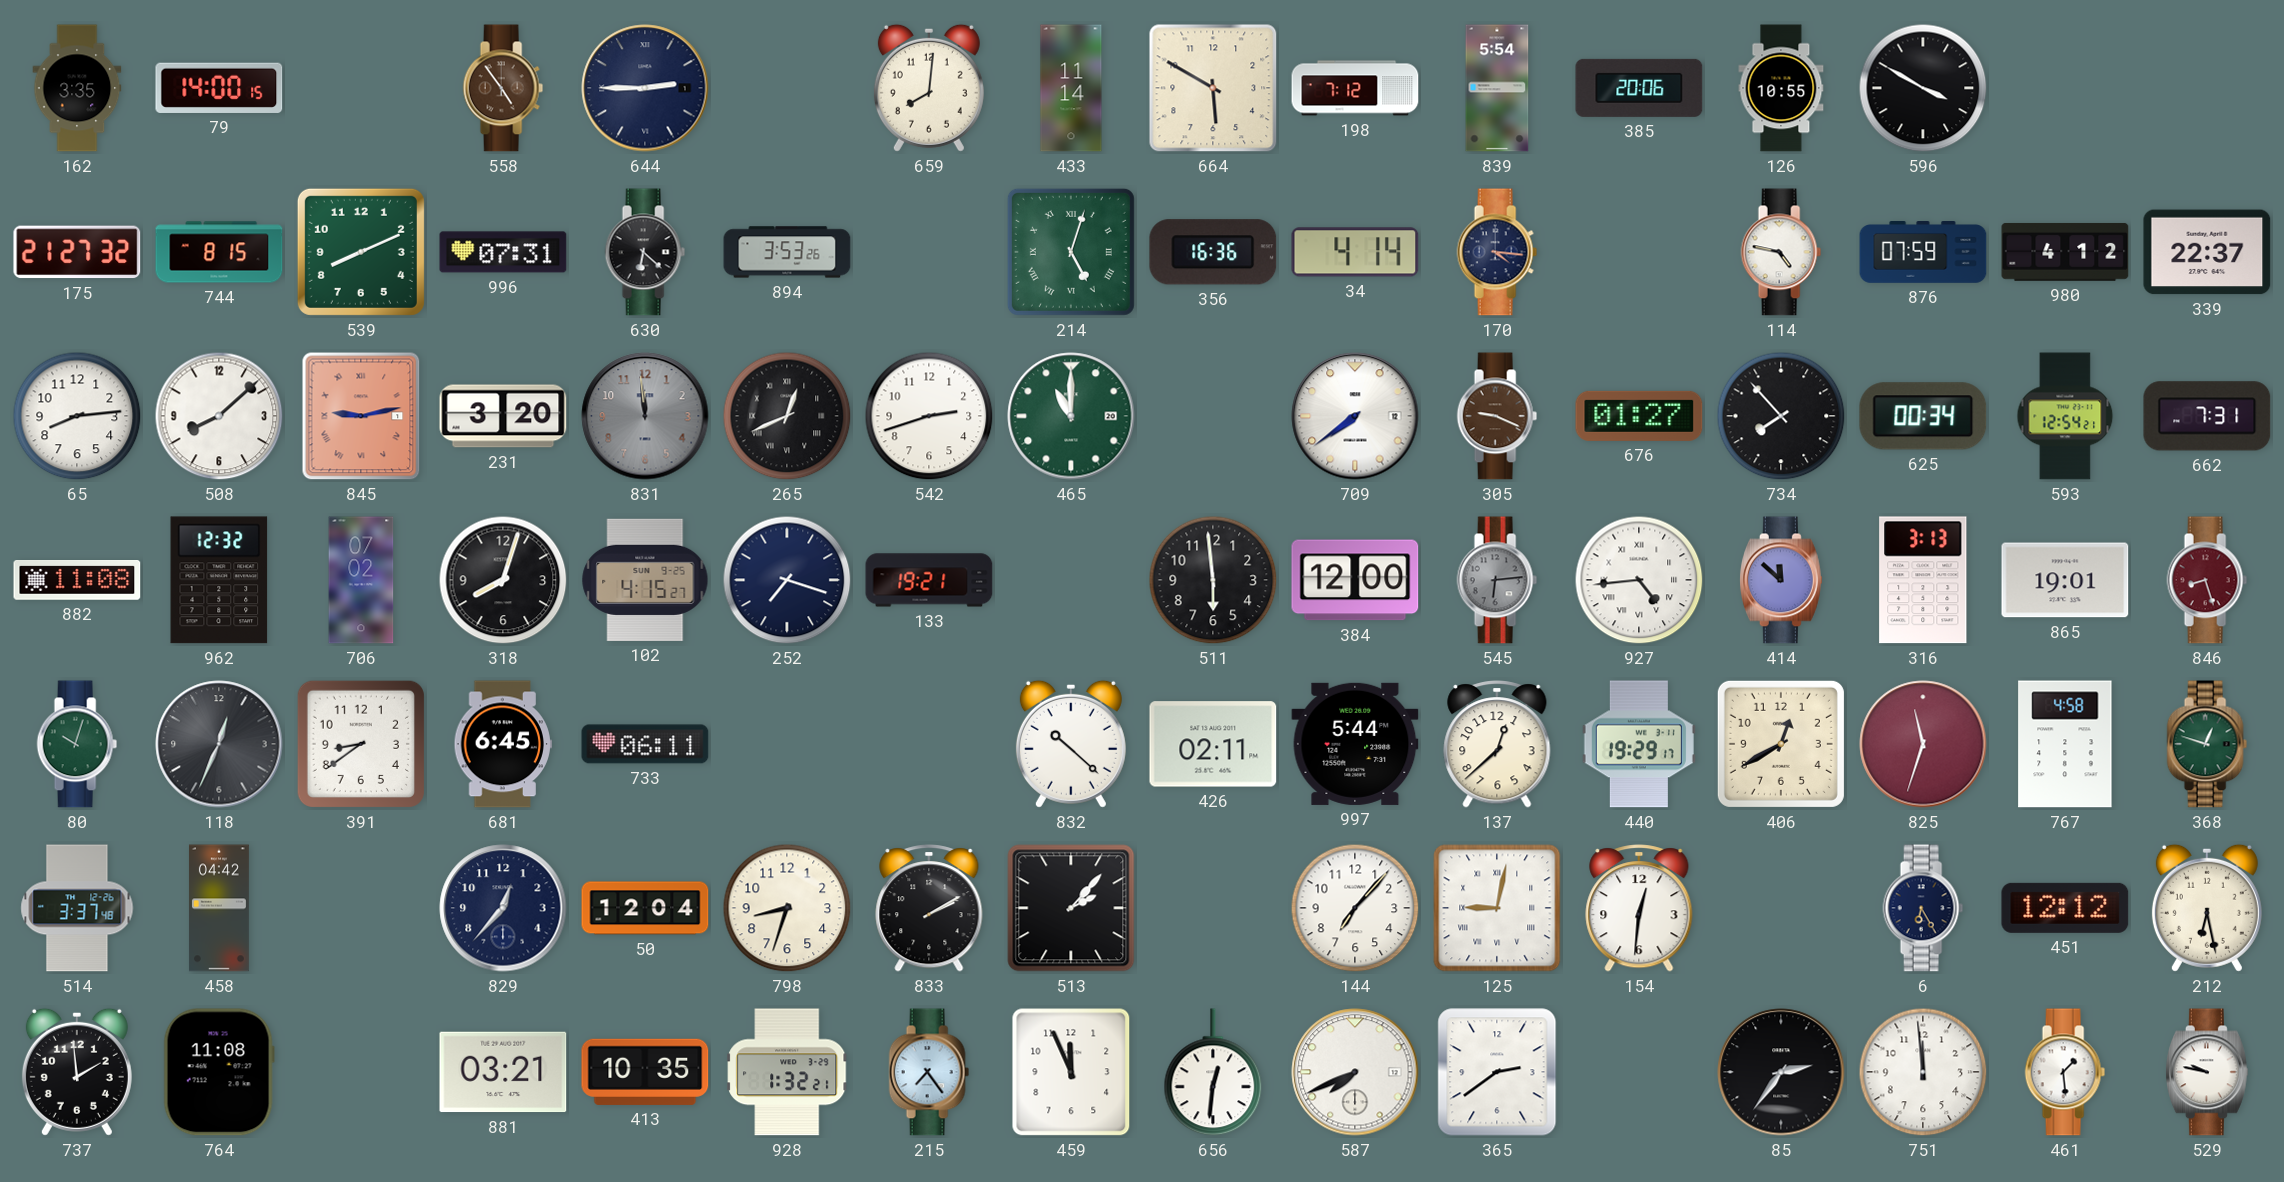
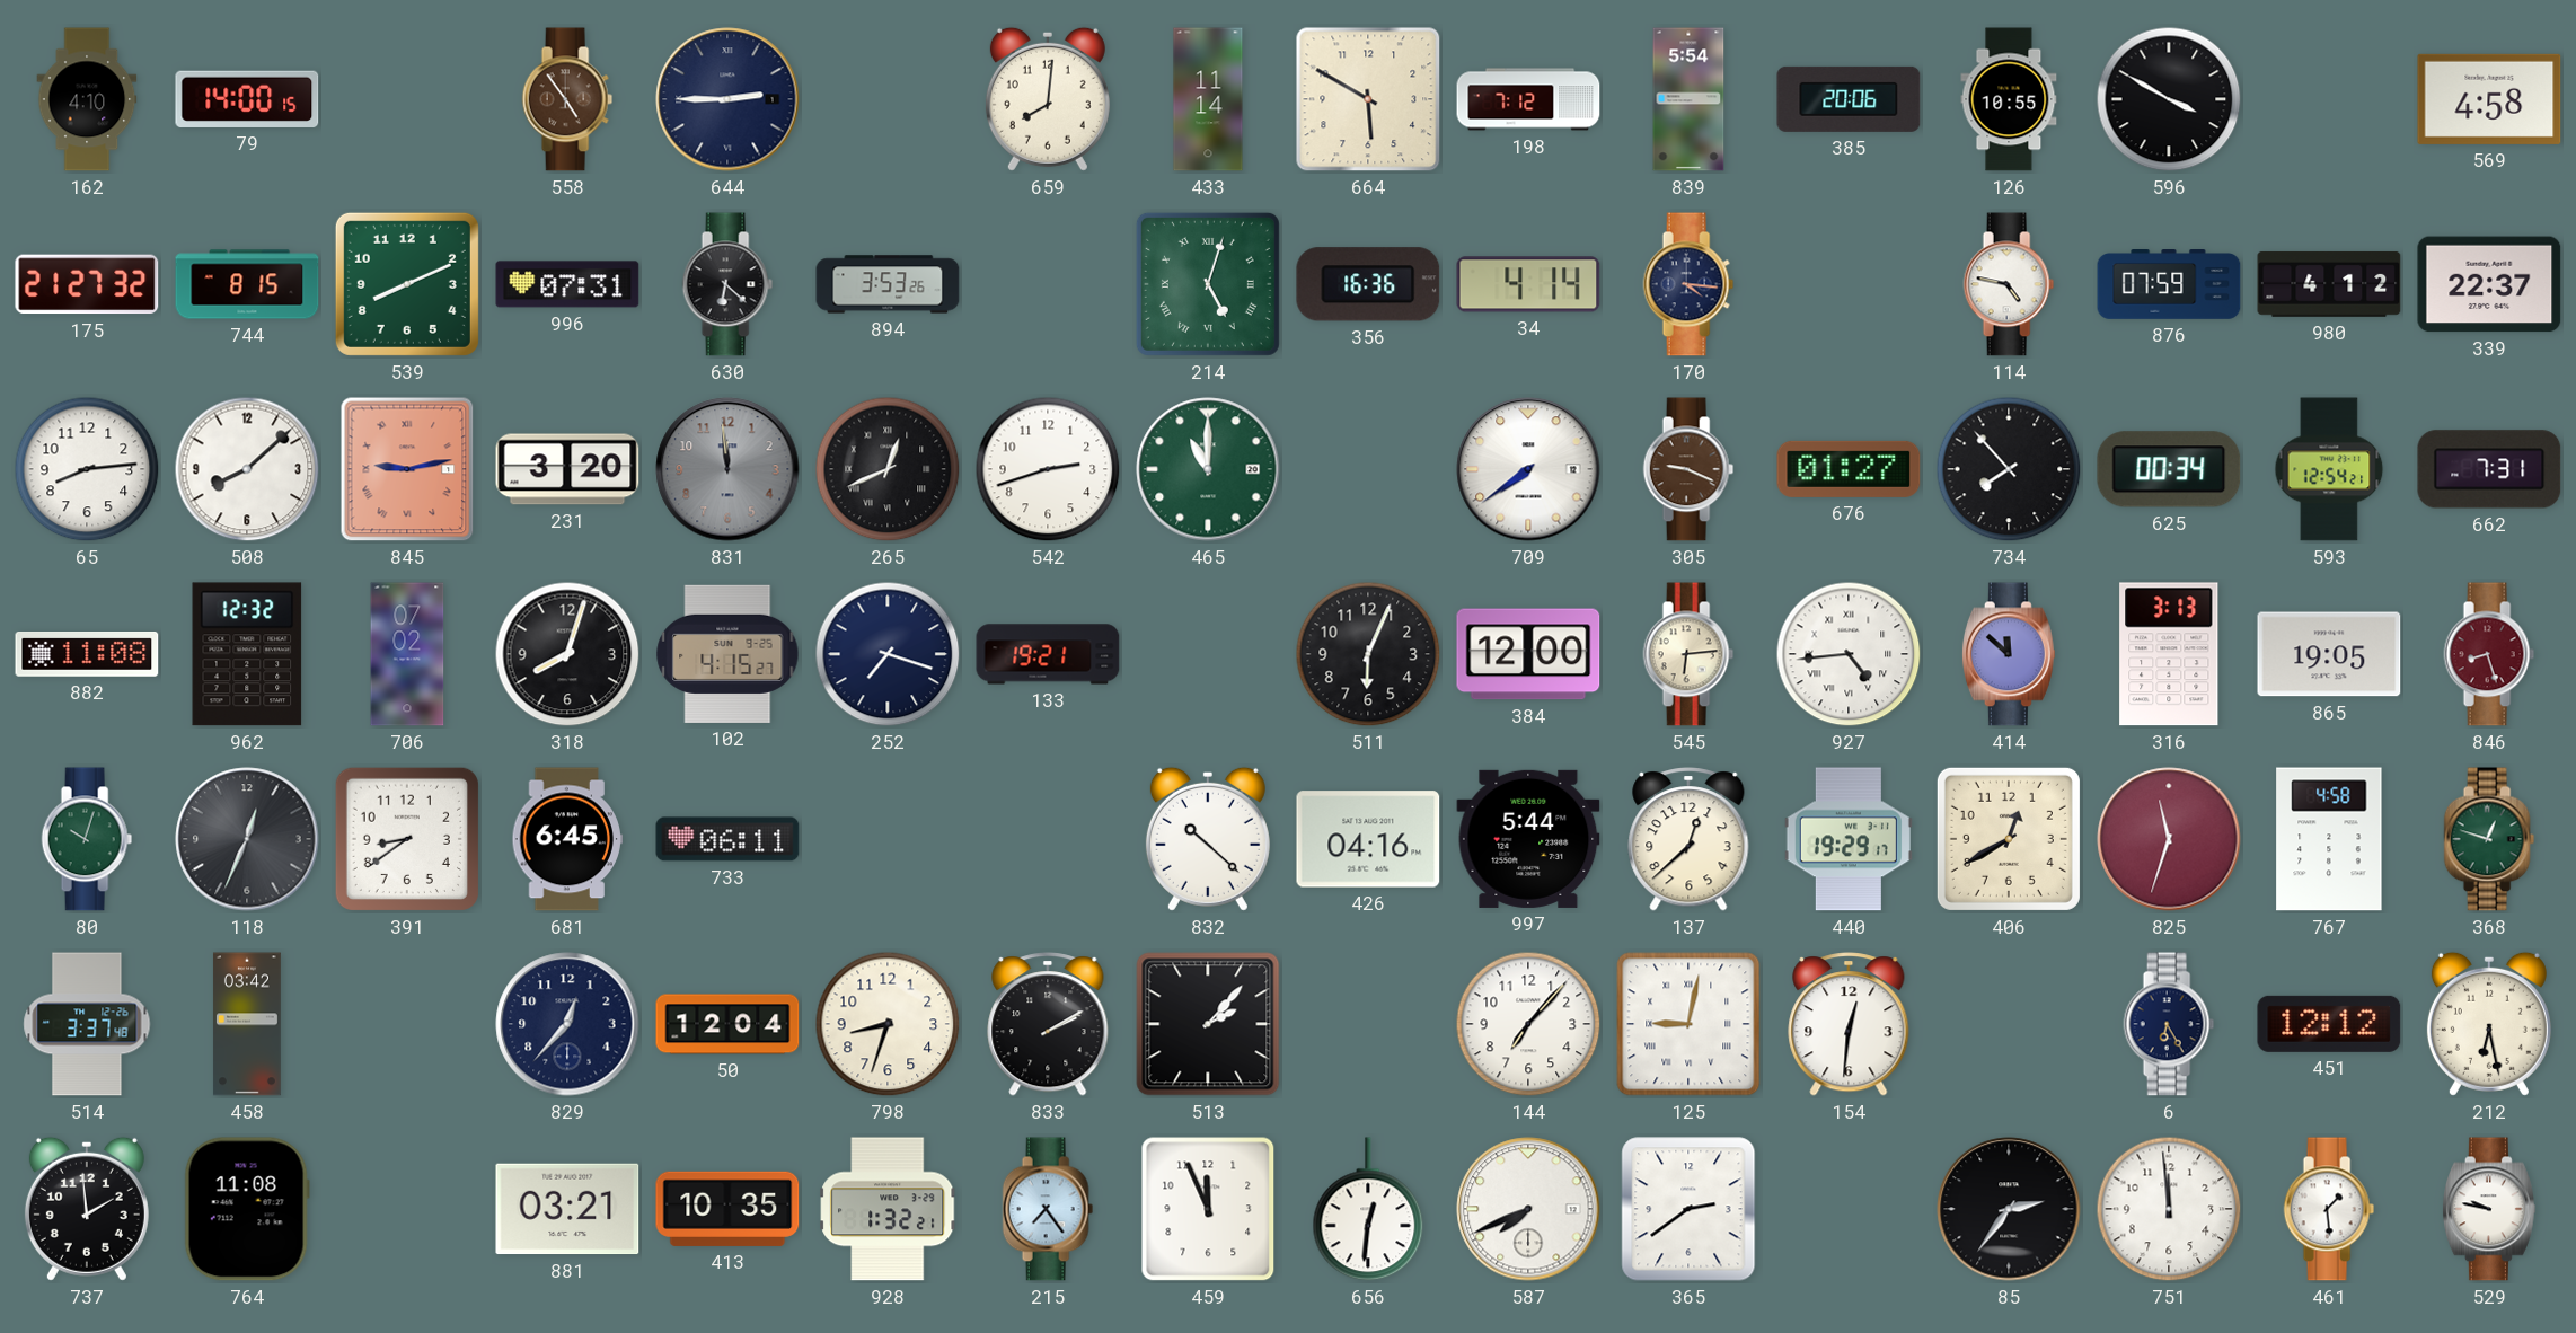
162: 3:35 -> 4:10
569: none -> 4:58
511: 5:59 -> 6:04
545 dial: grey -> cream
865: 19:01 -> 19:05
426: 02:11 -> 04:16
458: 04:42 -> 03:42
